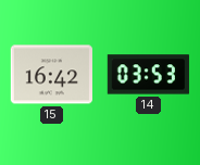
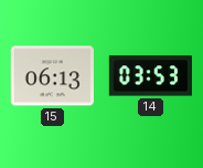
15: 16:42 -> 06:13
